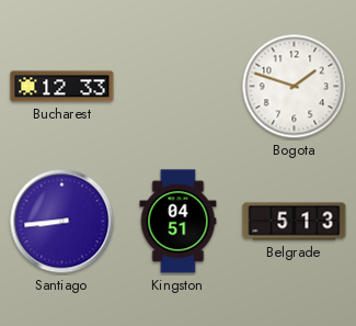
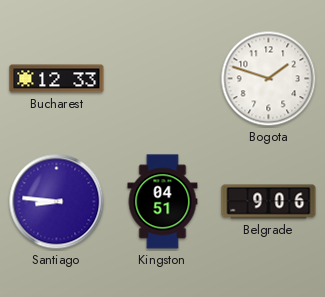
Santiago: 8:44 -> 8:46
Belgrade: 5:13 -> 9:06
